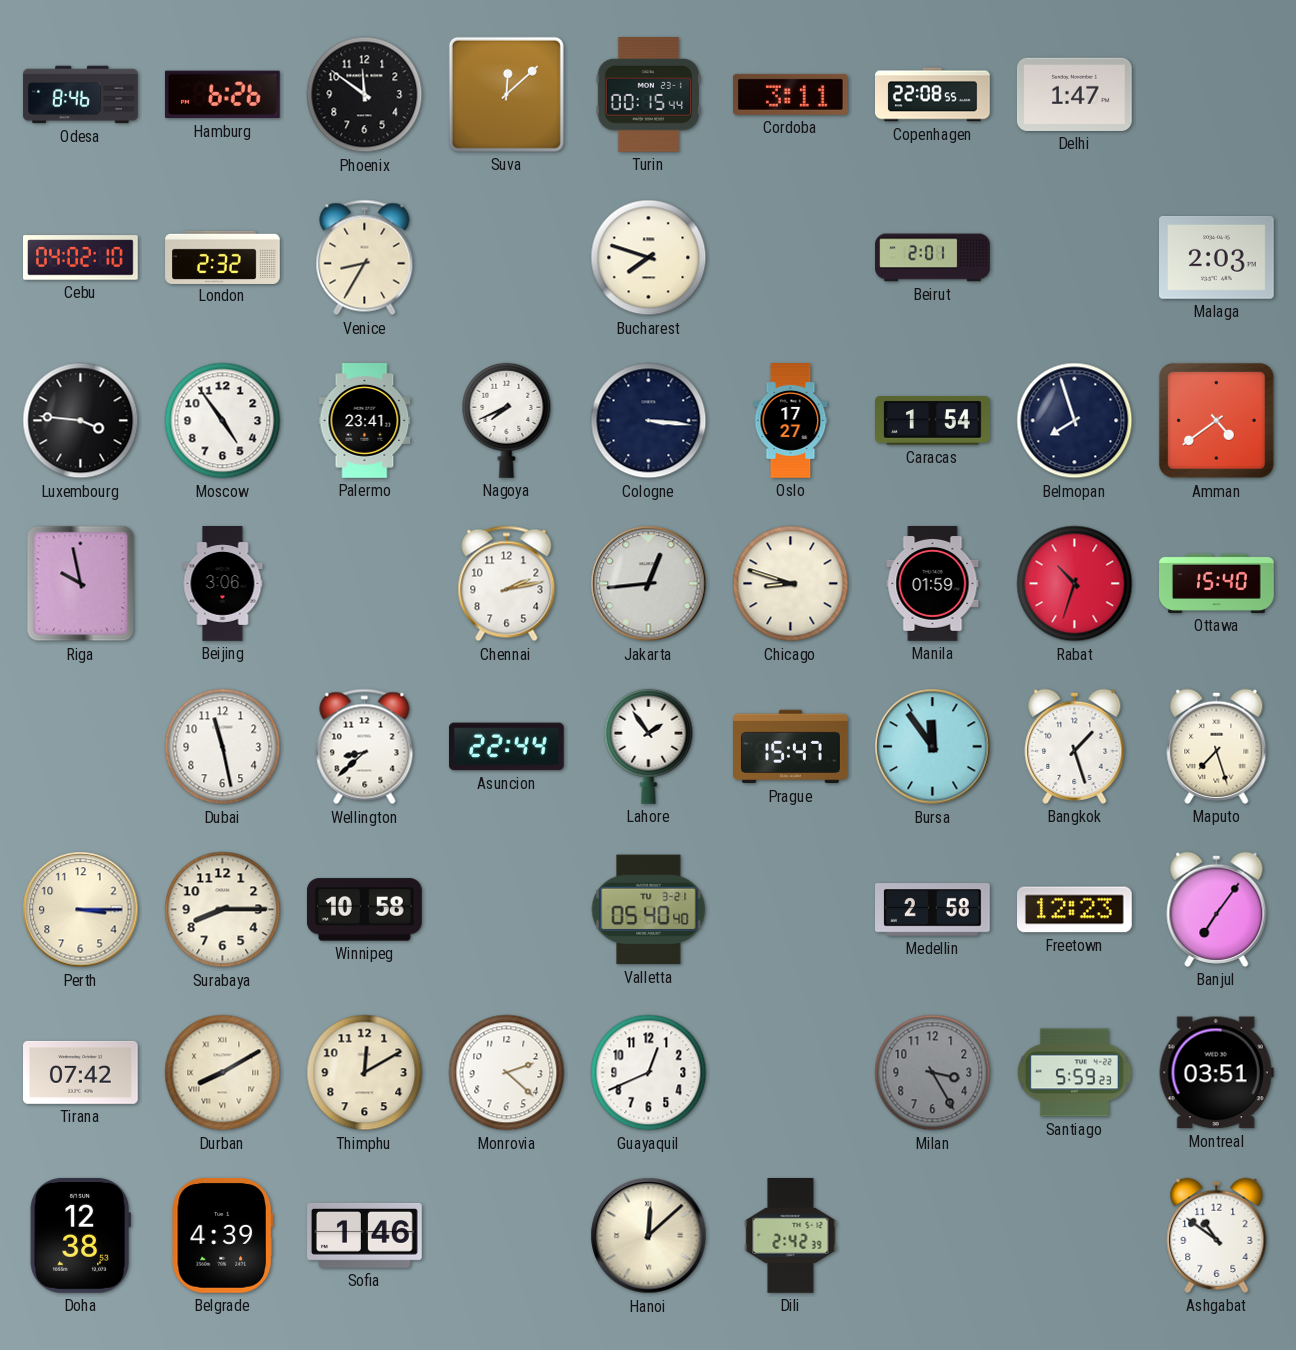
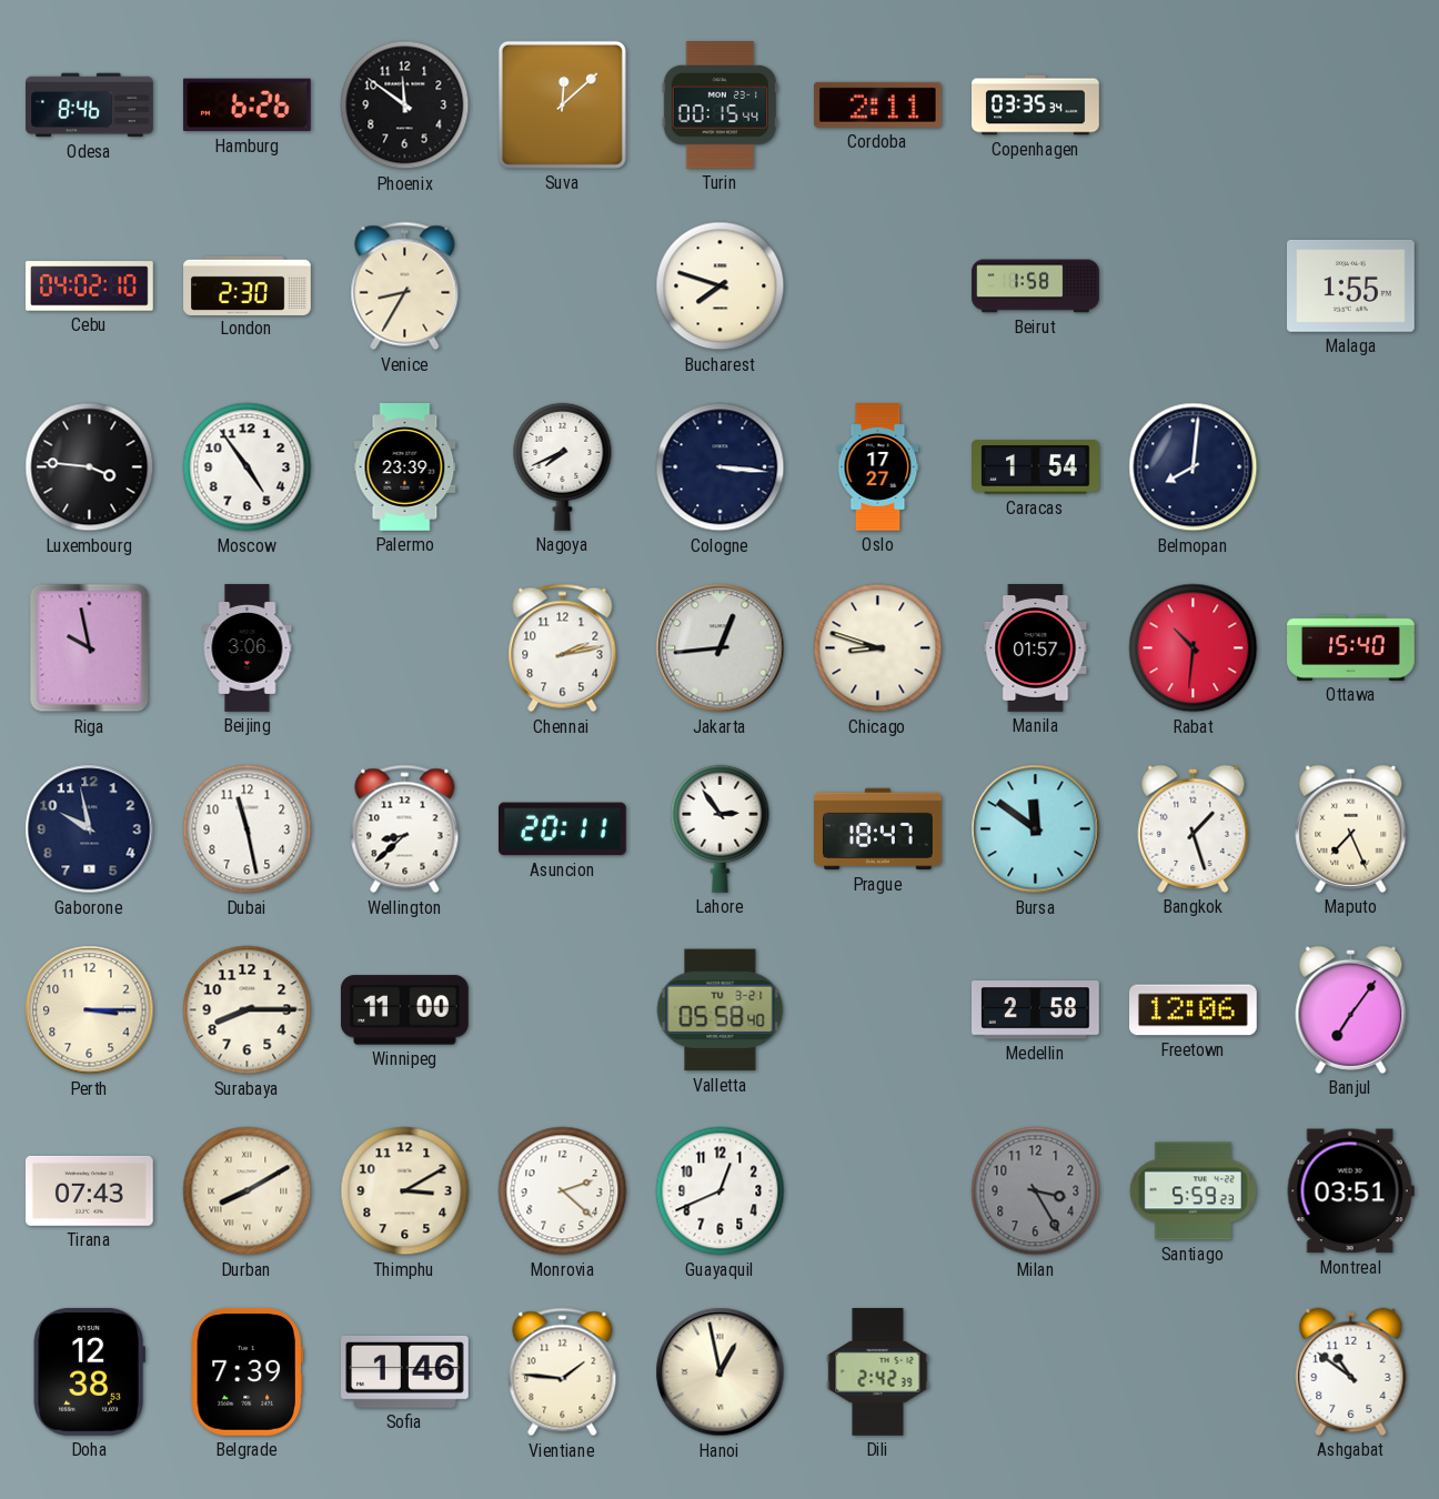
Cordoba: 3:11 -> 2:11
Copenhagen: 22:08 -> 03:35
Delhi: 1:47 -> none
London: 2:32 -> 2:30
Beirut: 2:01 -> 1:58
Malaga: 2:03 -> 1:55
Palermo: 23:41 -> 23:39
Belmopan: 7:57 -> 8:01
Amman: 4:39 -> none
Manila: 01:59 -> 01:57
Rabat: 10:33 -> 10:31
Gaborone: none -> 9:58
Asuncion: 22:44 -> 20:11
Lahore: 1:54 -> 2:54
Prague: 15:47 -> 18:47
Bursa: 11:54 -> 11:51
Maputo: 7:27 -> 7:26
Winnipeg: 10:58 -> 11:00
Valletta: 05:40 -> 05:58
Freetown: 12:23 -> 12:06
Tirana: 07:42 -> 07:43
Thimphu: 12:10 -> 3:10
Belgrade: 4:39 -> 7:39
Vientiane: none -> 1:46
Hanoi: 12:08 -> 12:58
